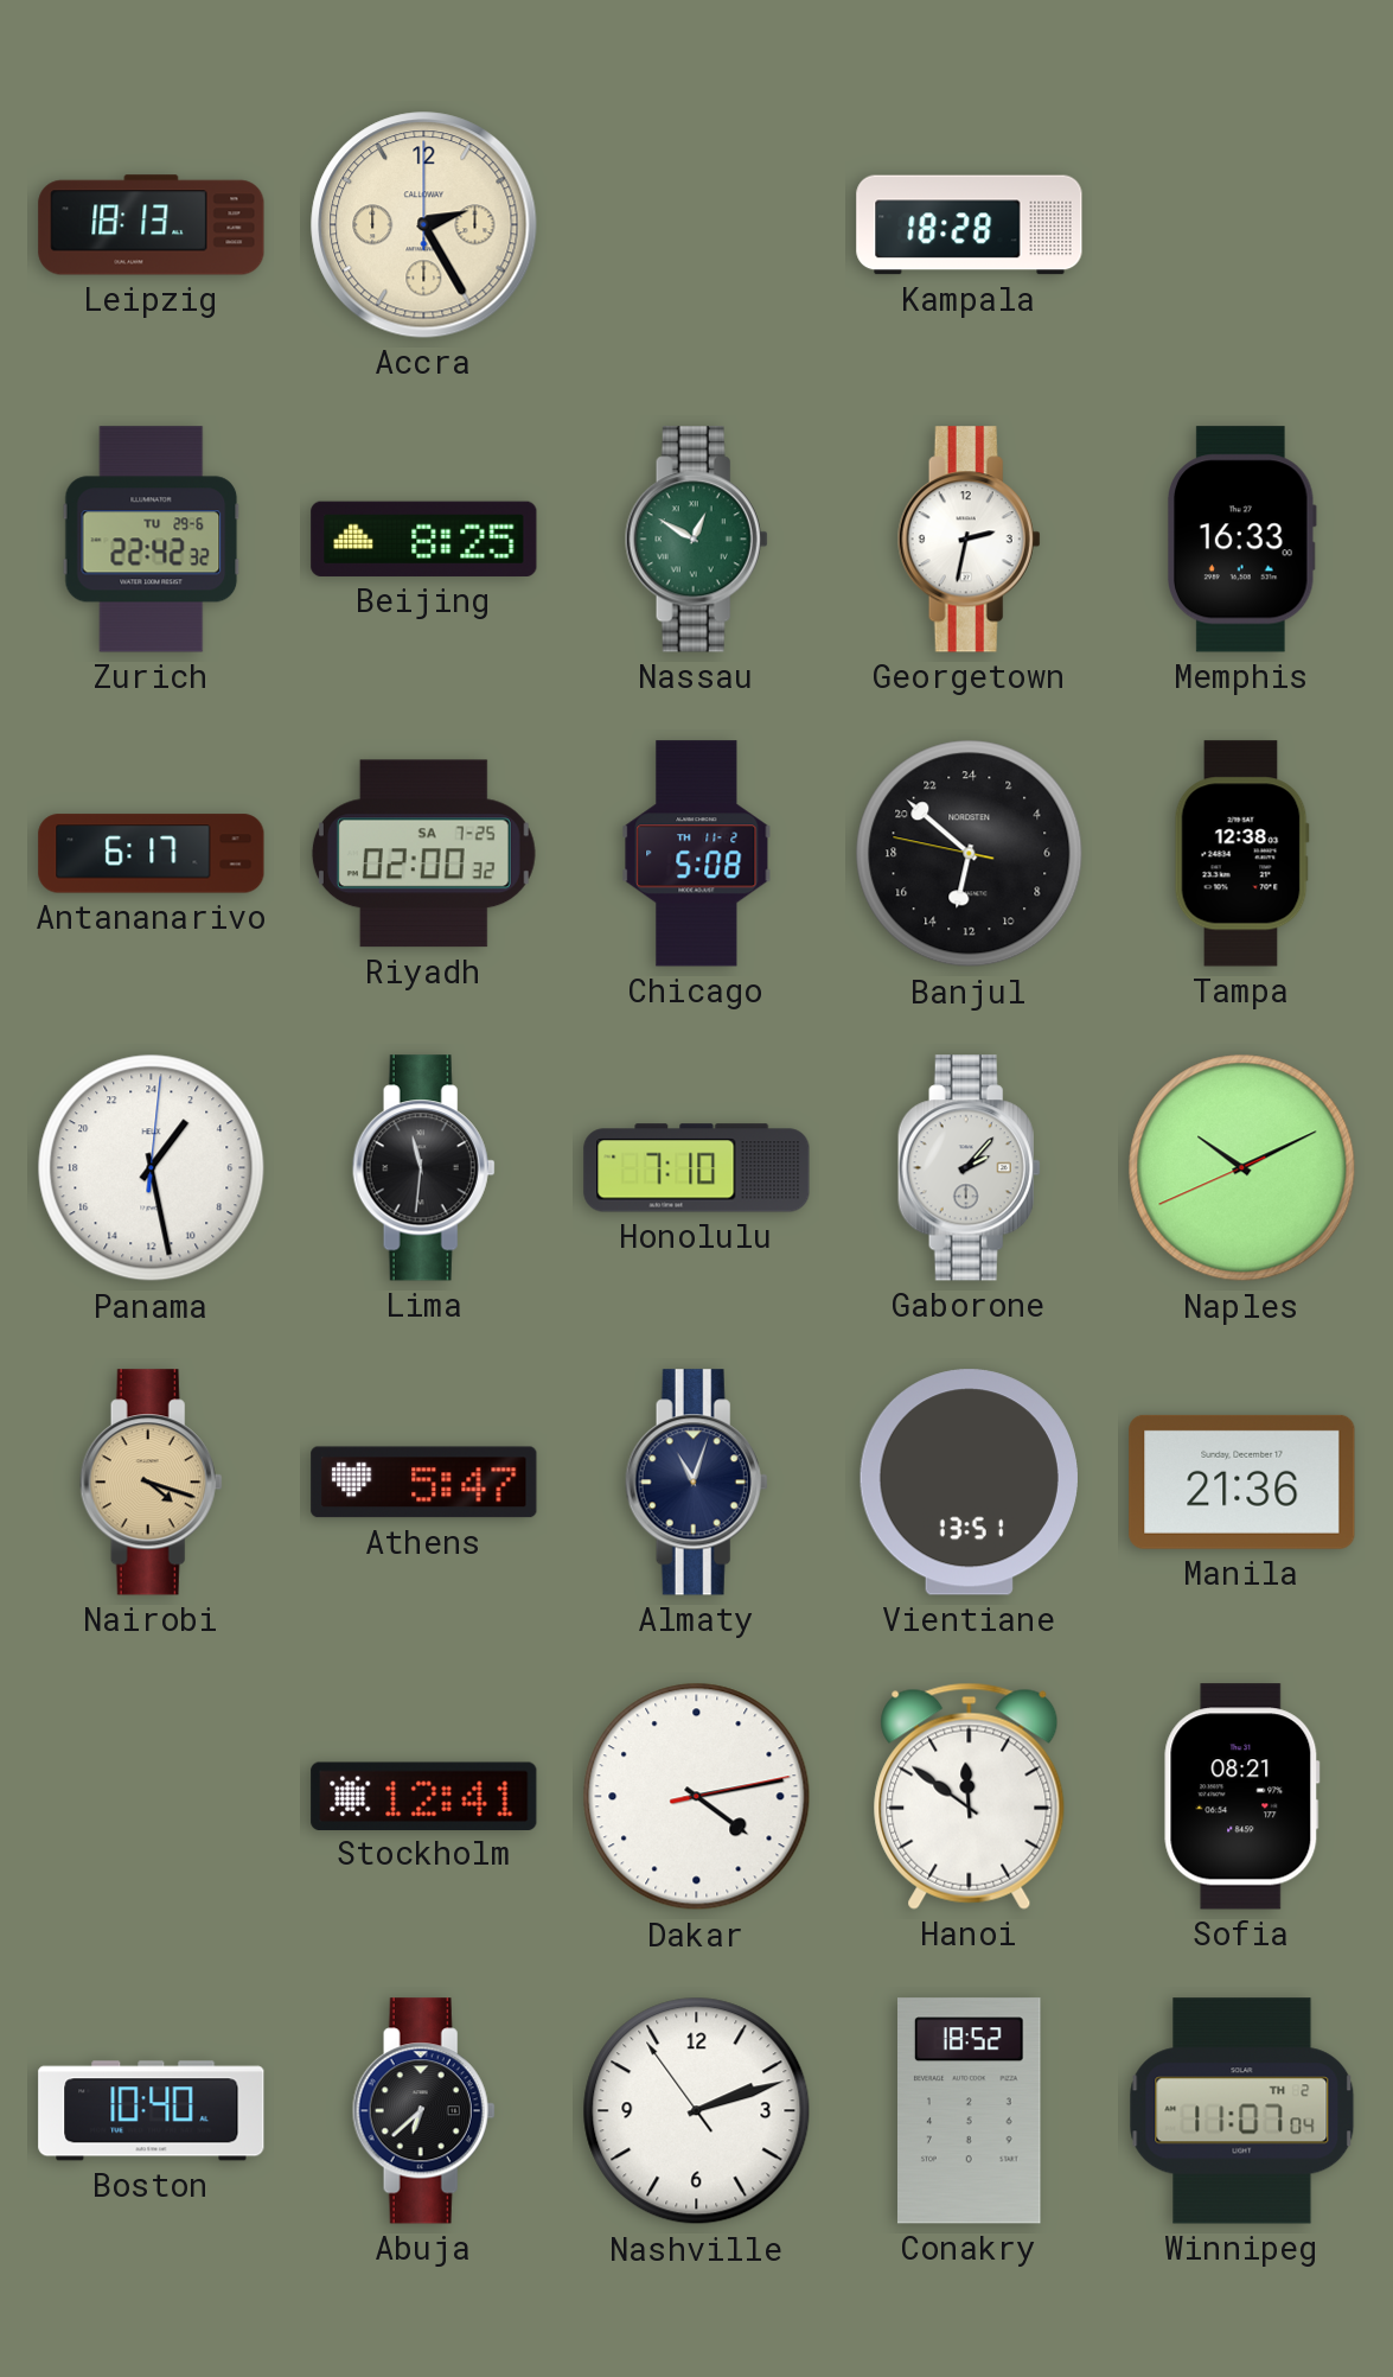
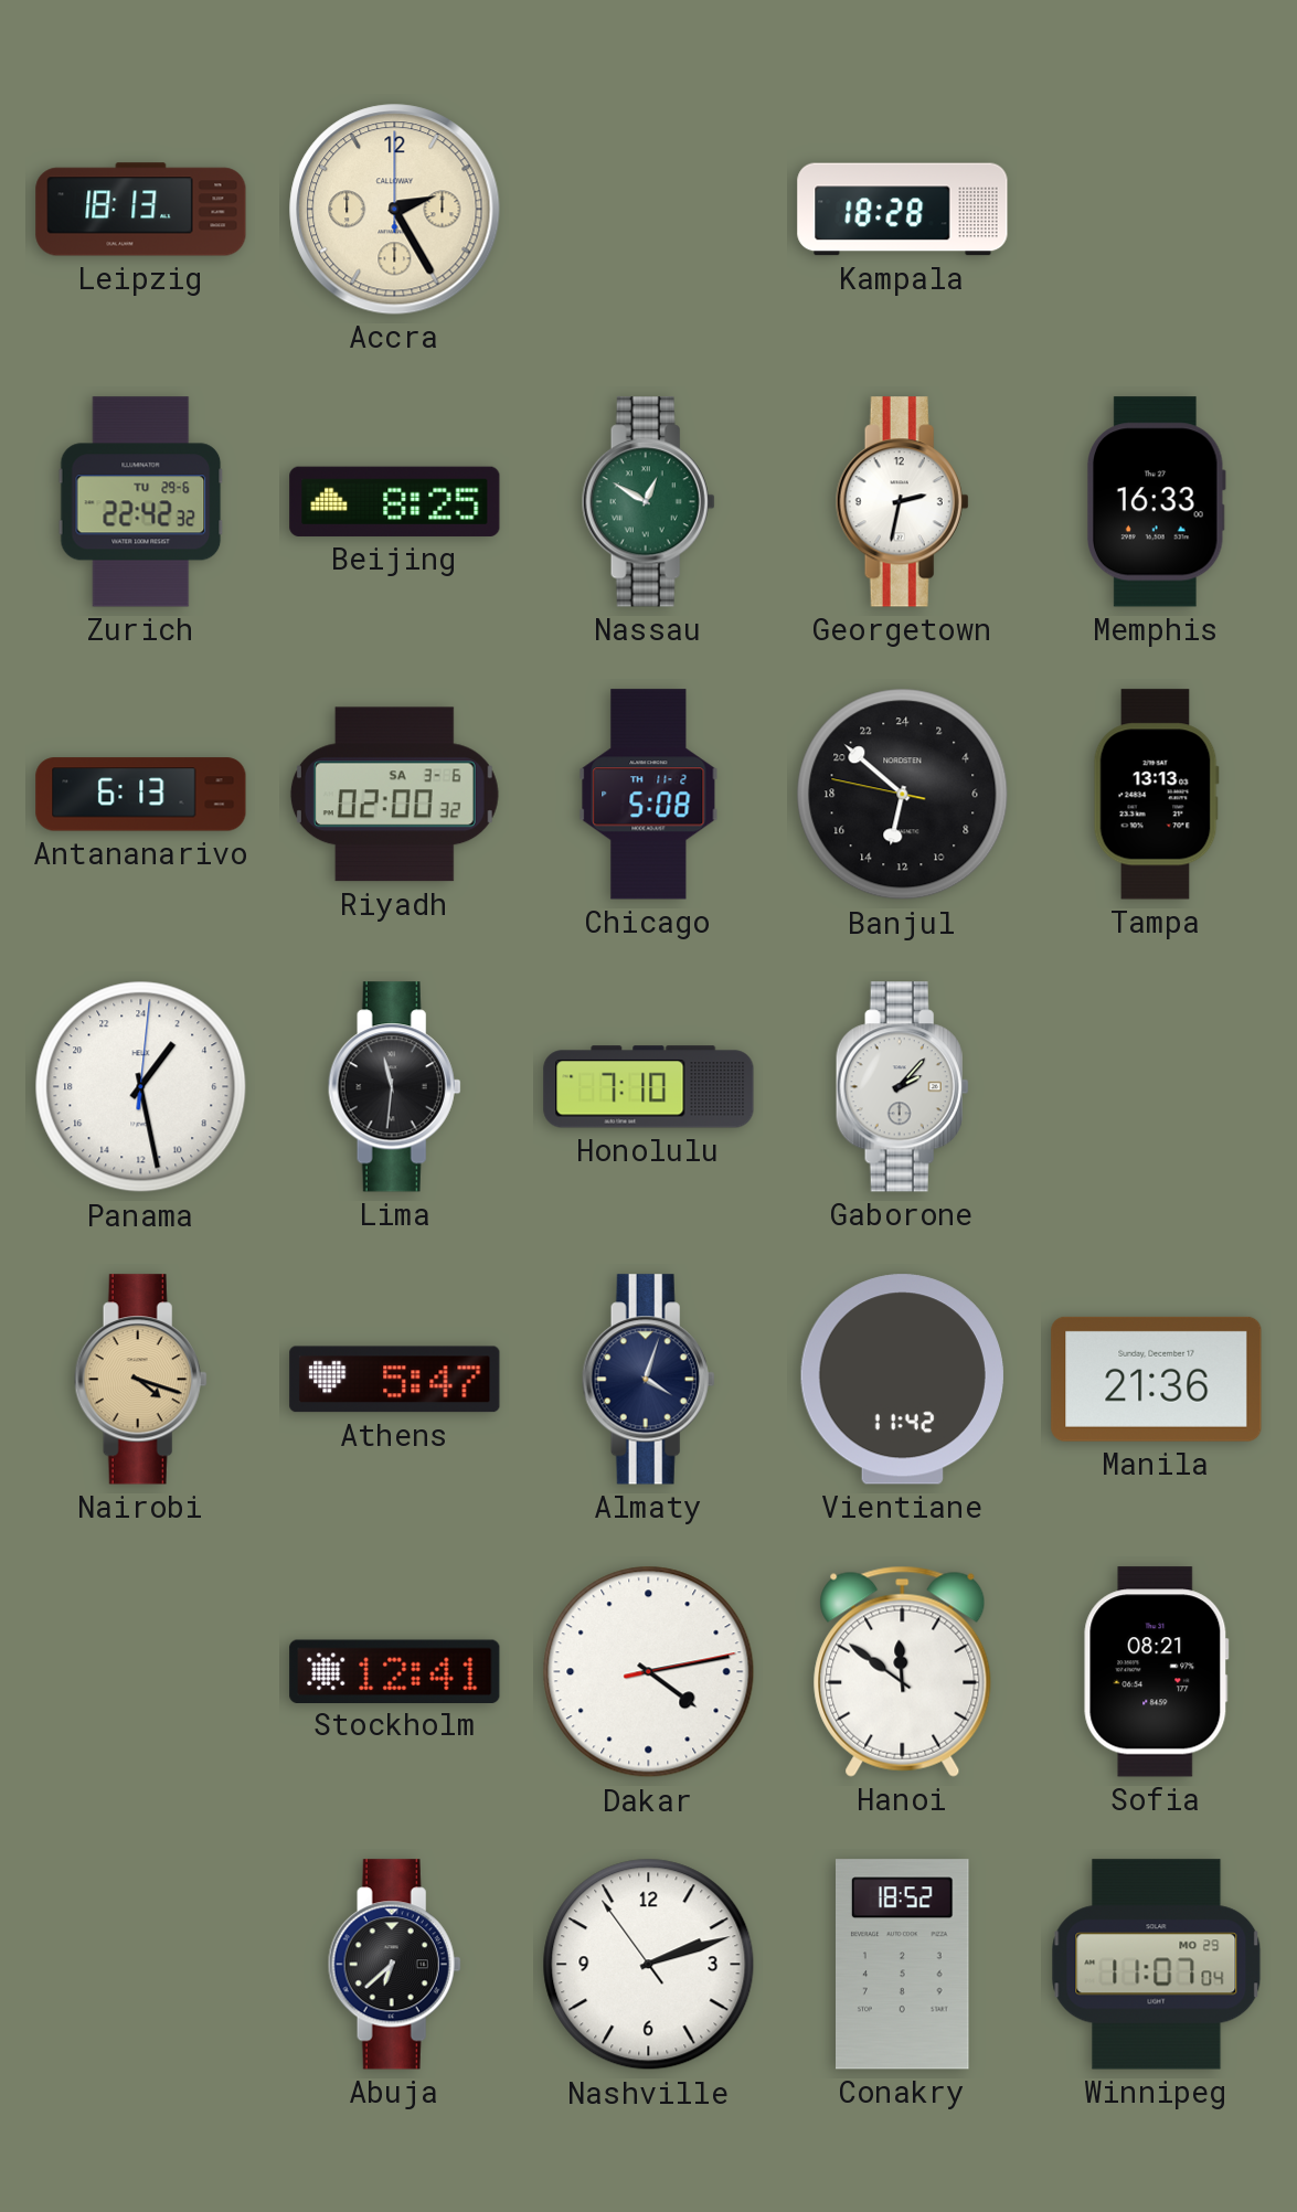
Antananarivo: 6:17 -> 6:13
Riyadh date: SA 7-25 -> SA 3-6
Tampa: 12:38 -> 13:13
Naples: 10:10 -> none
Almaty: 11:03 -> 4:03
Vientiane: 13:51 -> 11:42
Boston: 10:40 -> none
Winnipeg date: TH 2 -> MO 29
